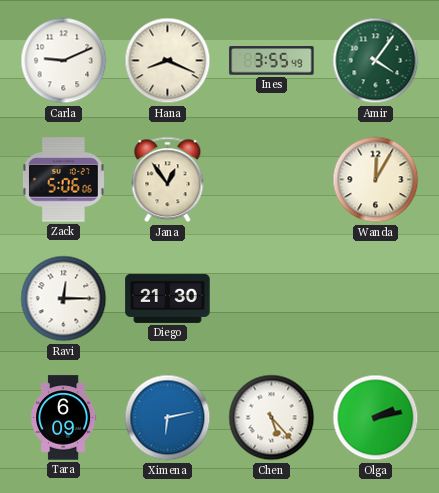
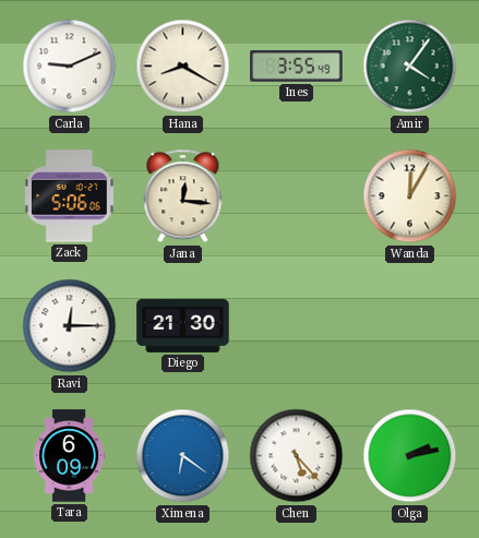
Hana: 8:19 -> 8:20
Jana: 12:54 -> 12:16
Ximena: 6:13 -> 6:21
